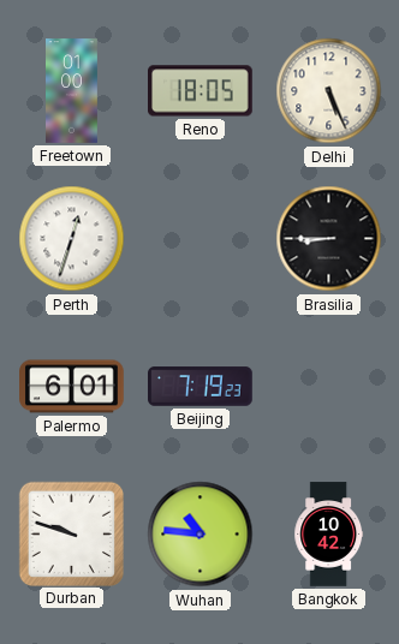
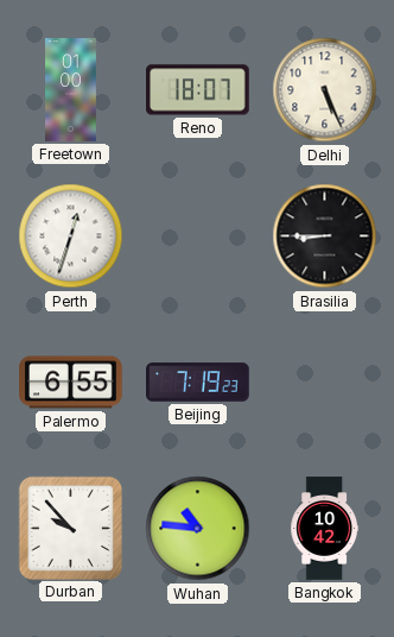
Reno: 18:05 -> 18:07
Palermo: 6:01 -> 6:55
Durban: 9:48 -> 9:53
